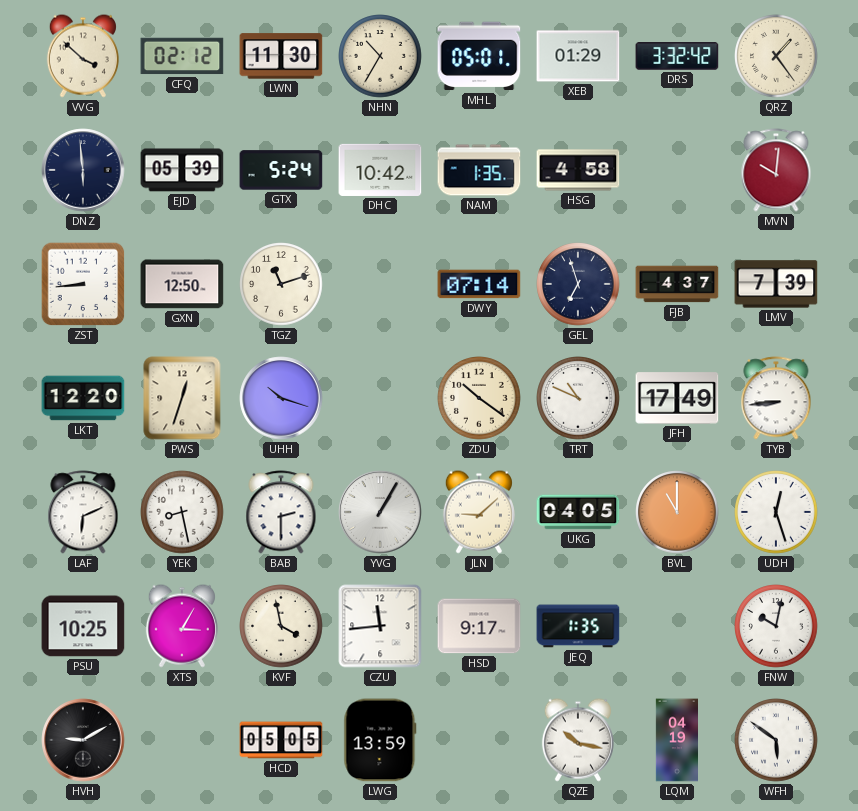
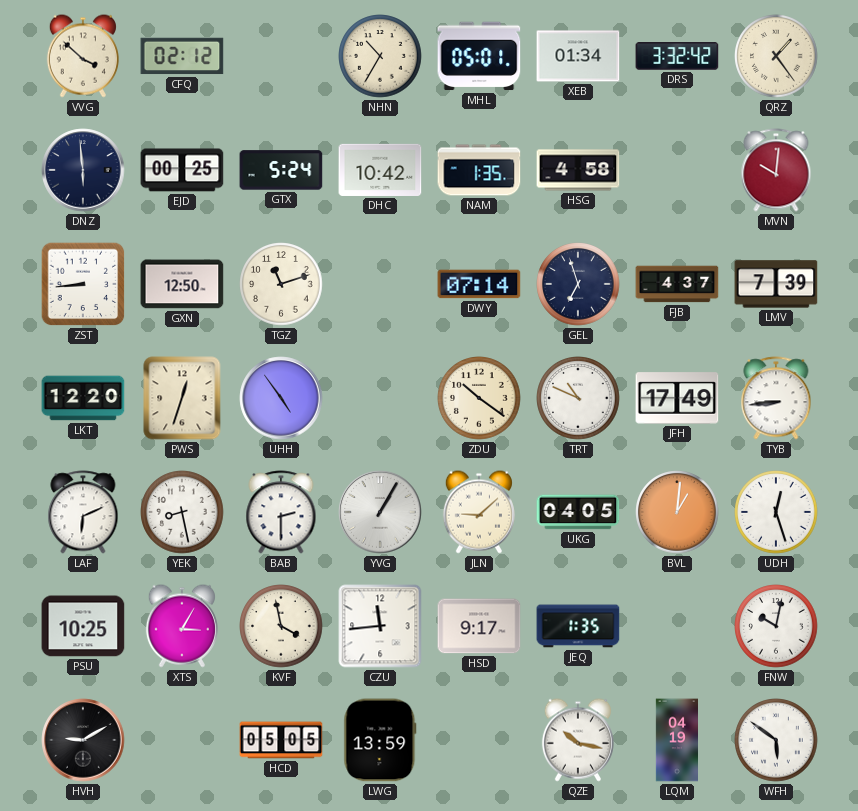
LWN: 11:30 -> none
XEB: 01:29 -> 01:34
EJD: 05:39 -> 00:25
UHH: 10:18 -> 4:54
BVL: 11:00 -> 1:01
